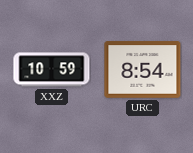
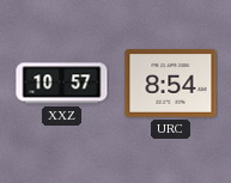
XXZ: 10:59 -> 10:57
